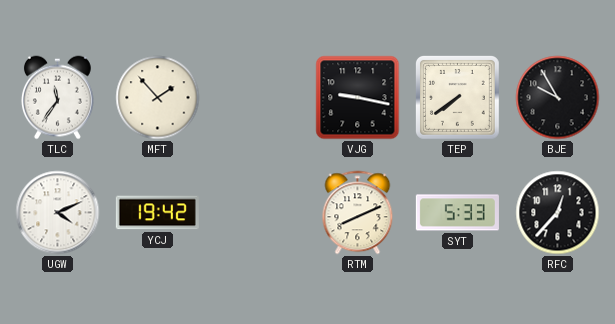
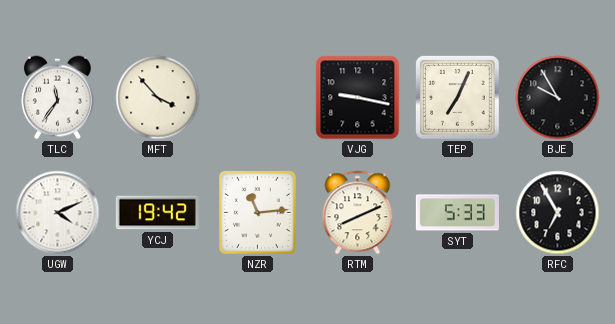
MFT: 1:53 -> 3:53
TEP: 7:39 -> 7:04
NZR: none -> 11:14
RFC: 12:37 -> 6:55
